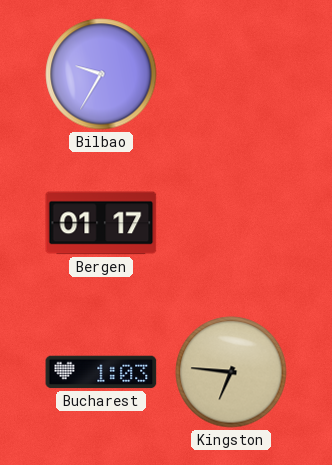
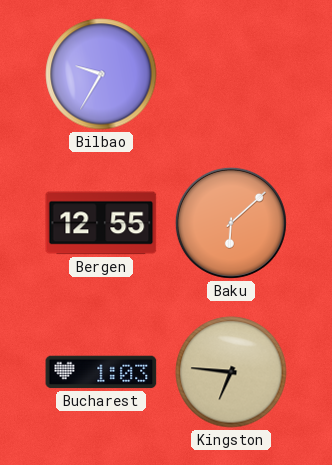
Bergen: 01:17 -> 12:55
Baku: none -> 6:08
